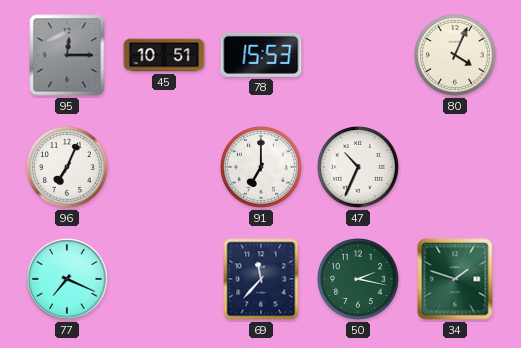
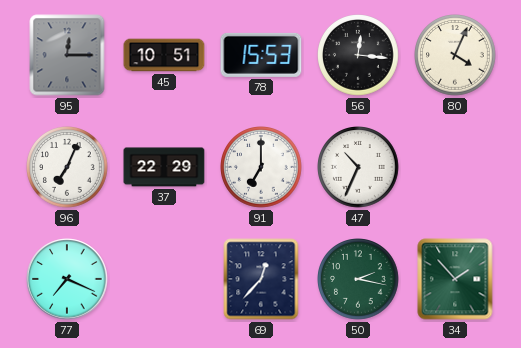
56: none -> 12:16
37: none -> 22:29
69: 11:37 -> 12:37
34: 1:48 -> 1:53
